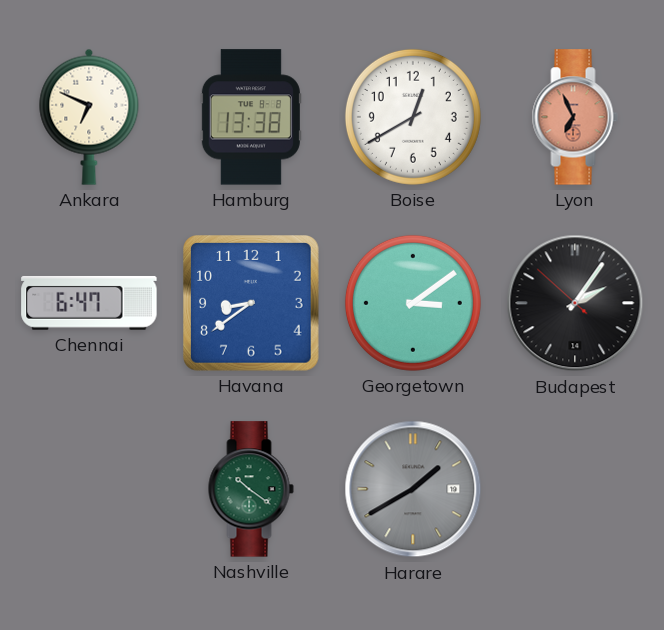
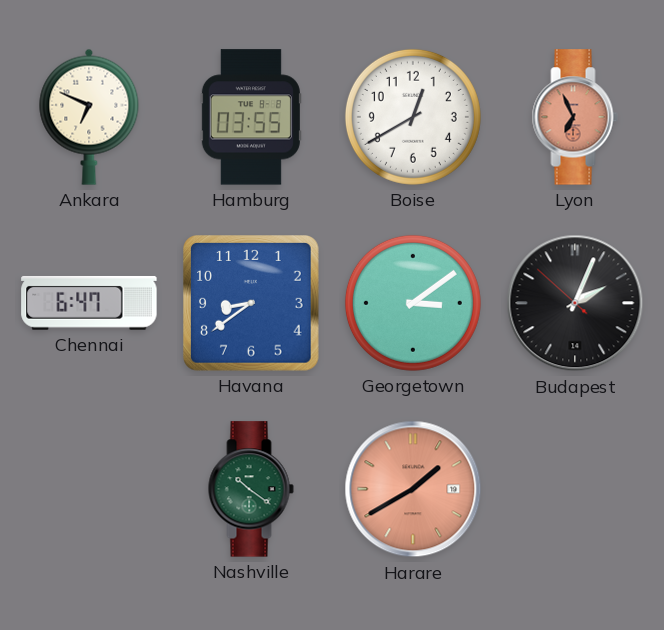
Hamburg: 13:38 -> 03:55
Budapest: 2:05 -> 2:03
Harare dial: grey -> salmon
